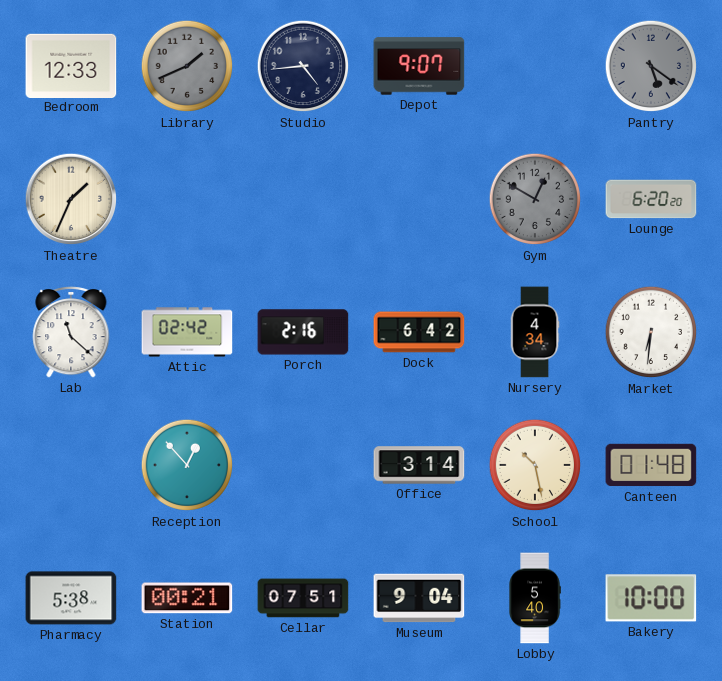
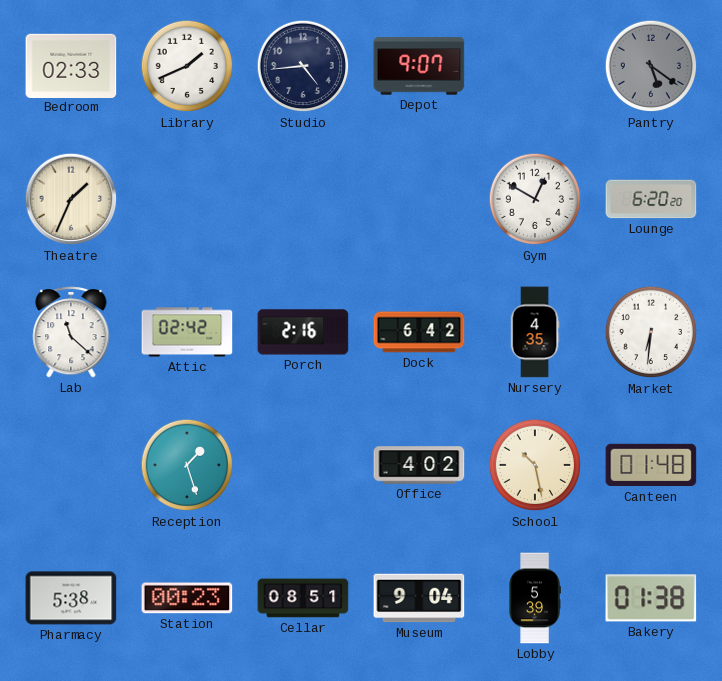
Bedroom: 12:33 -> 02:33
Library dial: grey -> white
Gym dial: grey -> white
Nursery: 4:34 -> 4:35
Reception: 12:53 -> 1:27
Office: 3:14 -> 4:02
Station: 00:21 -> 00:23
Cellar: 07:51 -> 08:51
Lobby: 5:40 -> 5:39
Bakery: 10:00 -> 01:38
